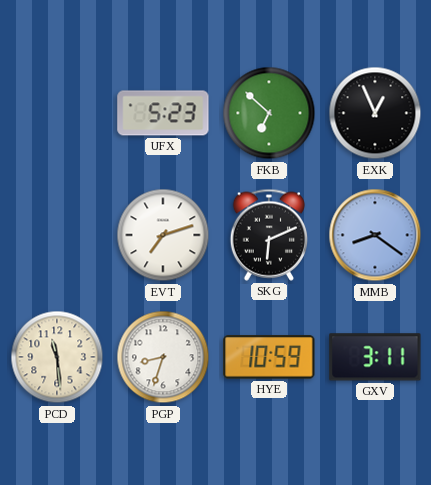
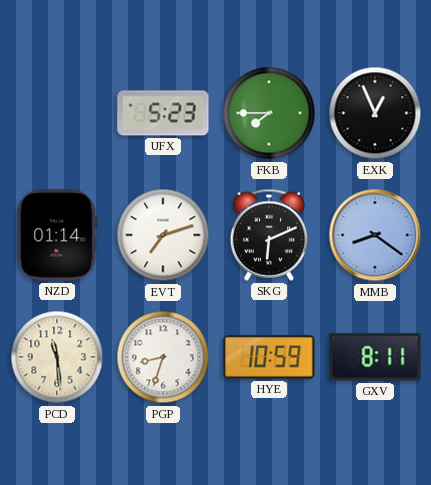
FKB: 6:52 -> 7:45
NZD: none -> 01:14
GXV: 3:11 -> 8:11
